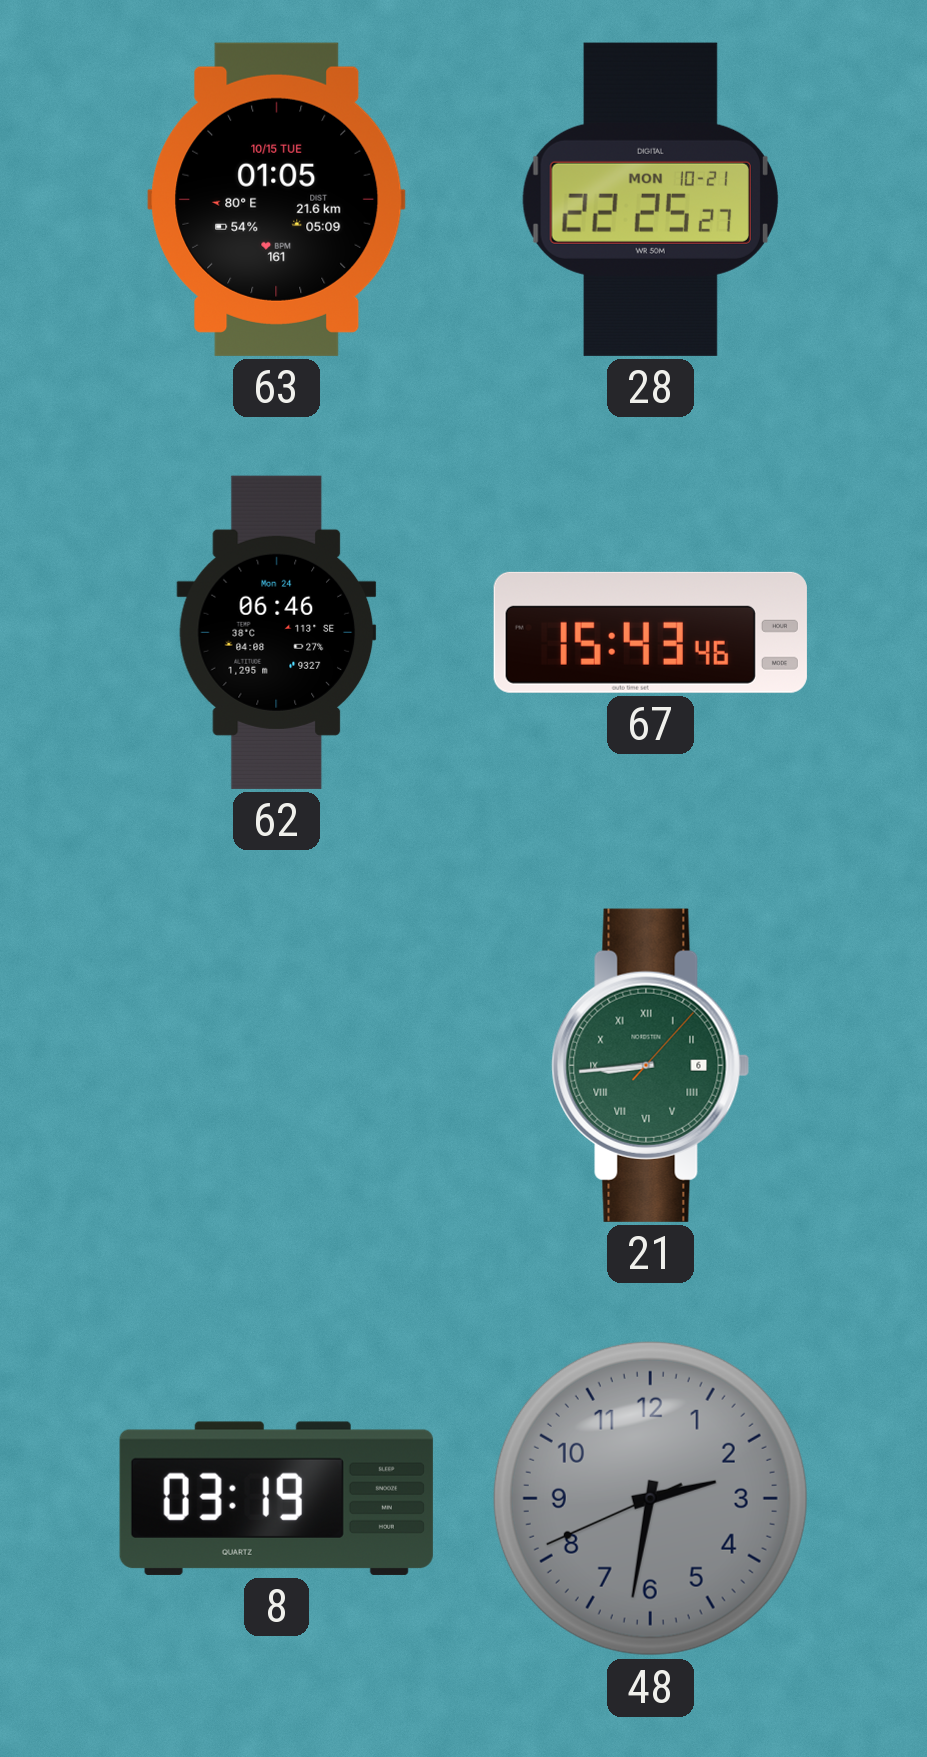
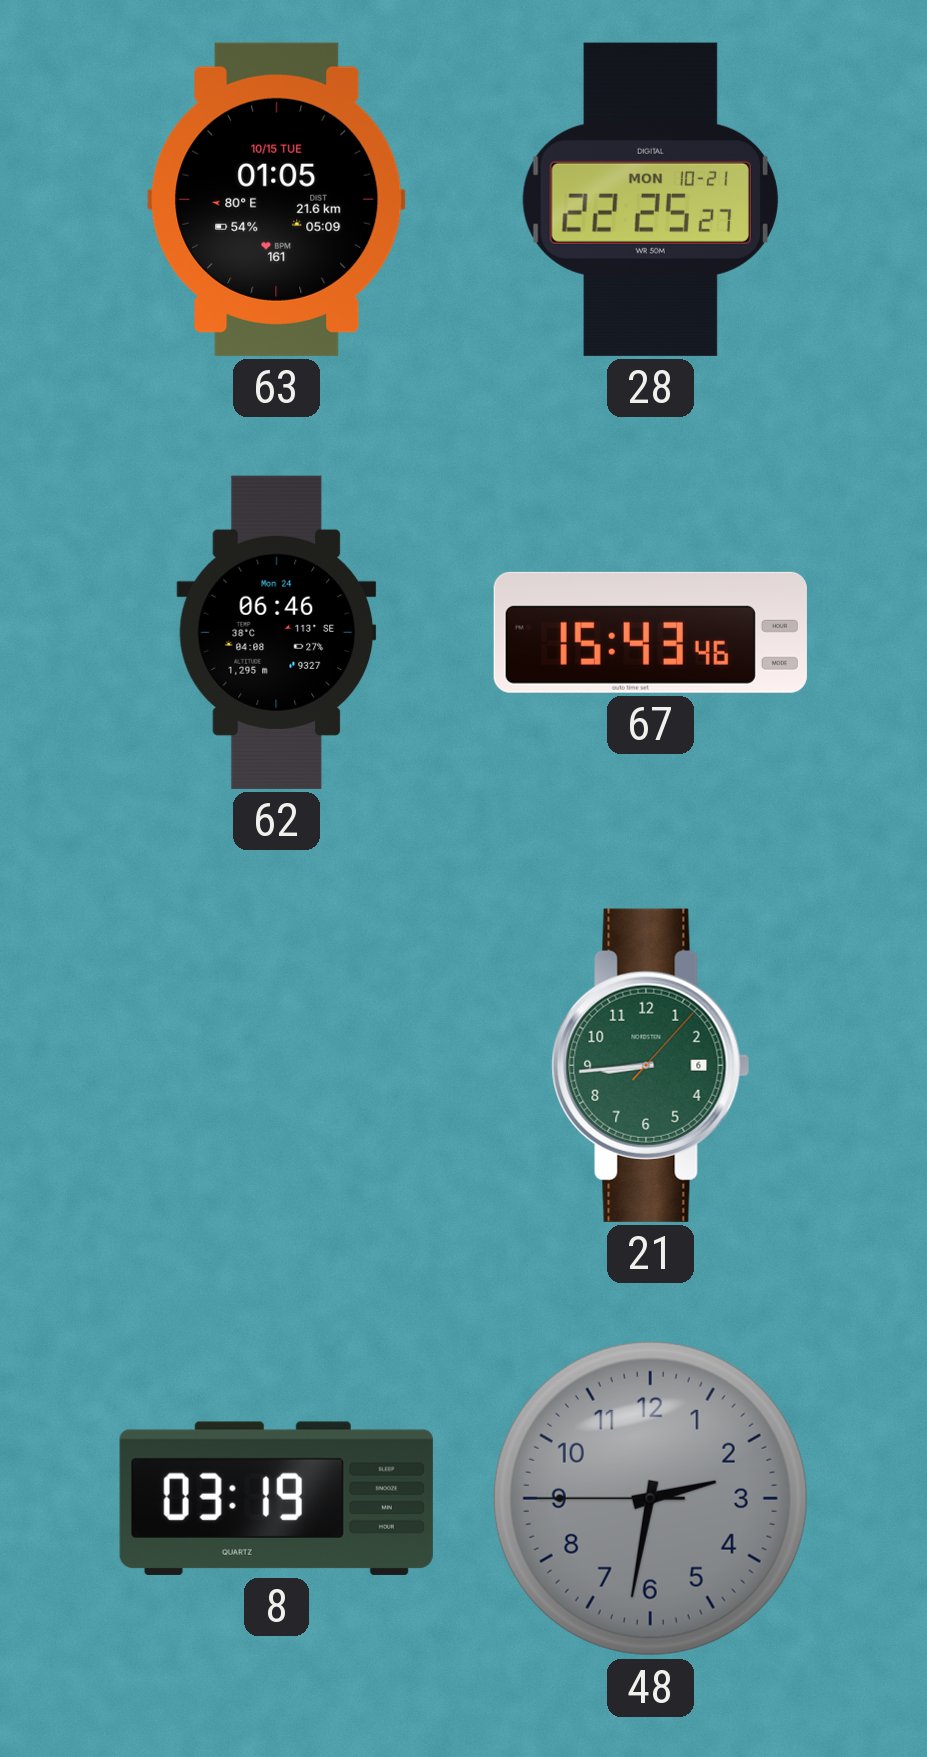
21 numerals: Roman -> Arabic
48: 2:31:41 -> 2:31:45
